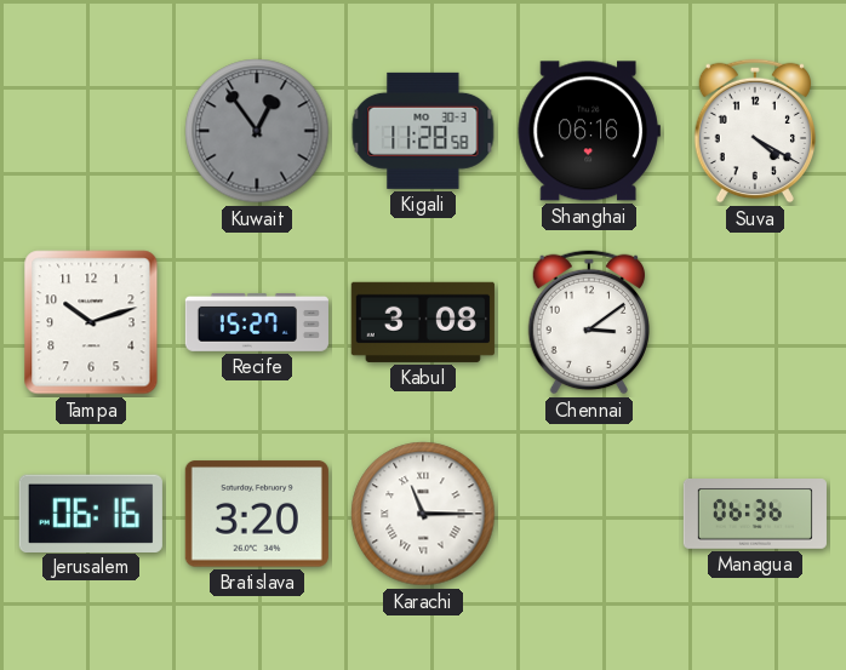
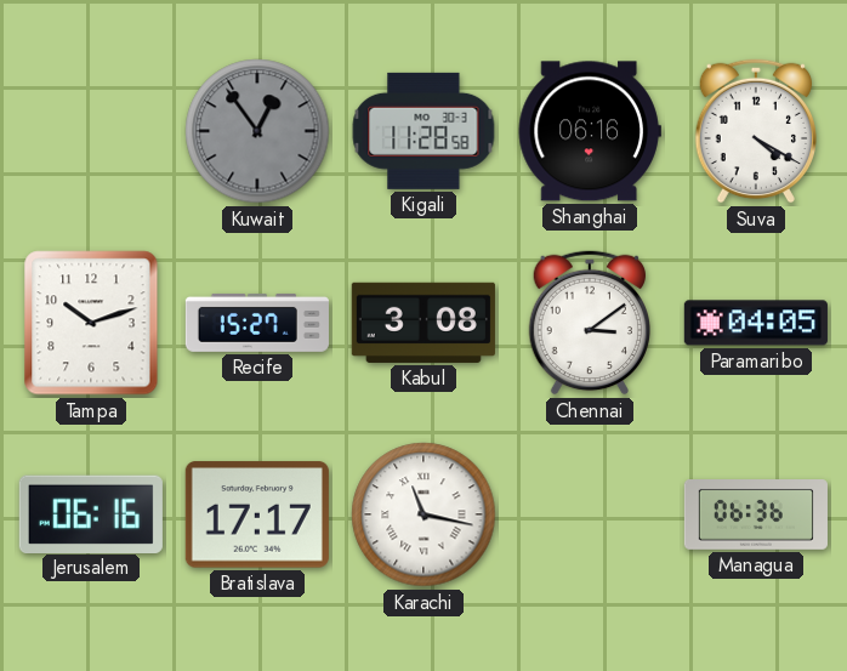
Paramaribo: none -> 04:05
Bratislava: 3:20 -> 17:17
Karachi: 11:15 -> 11:17
